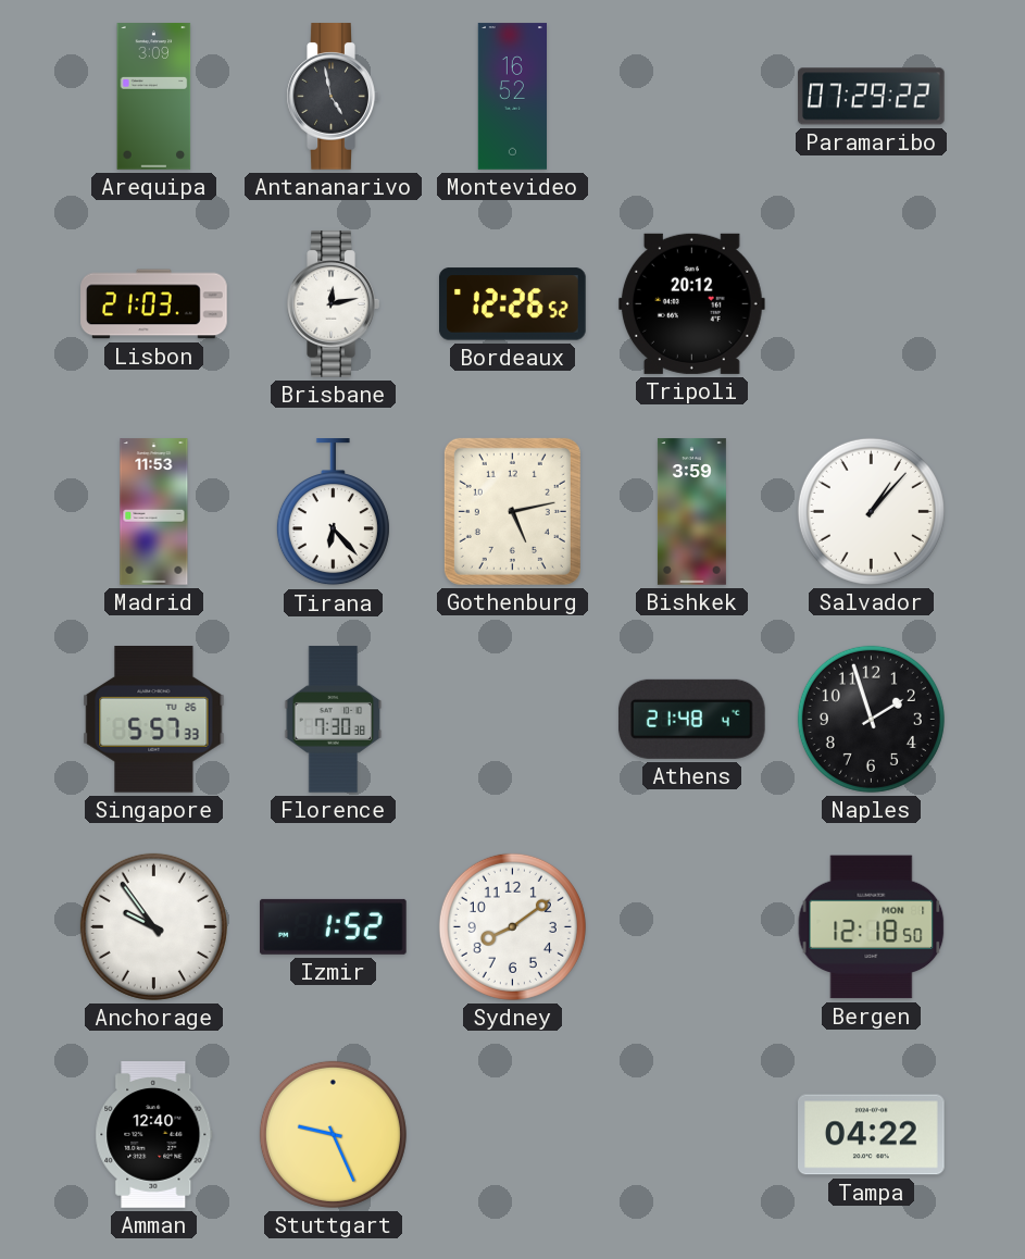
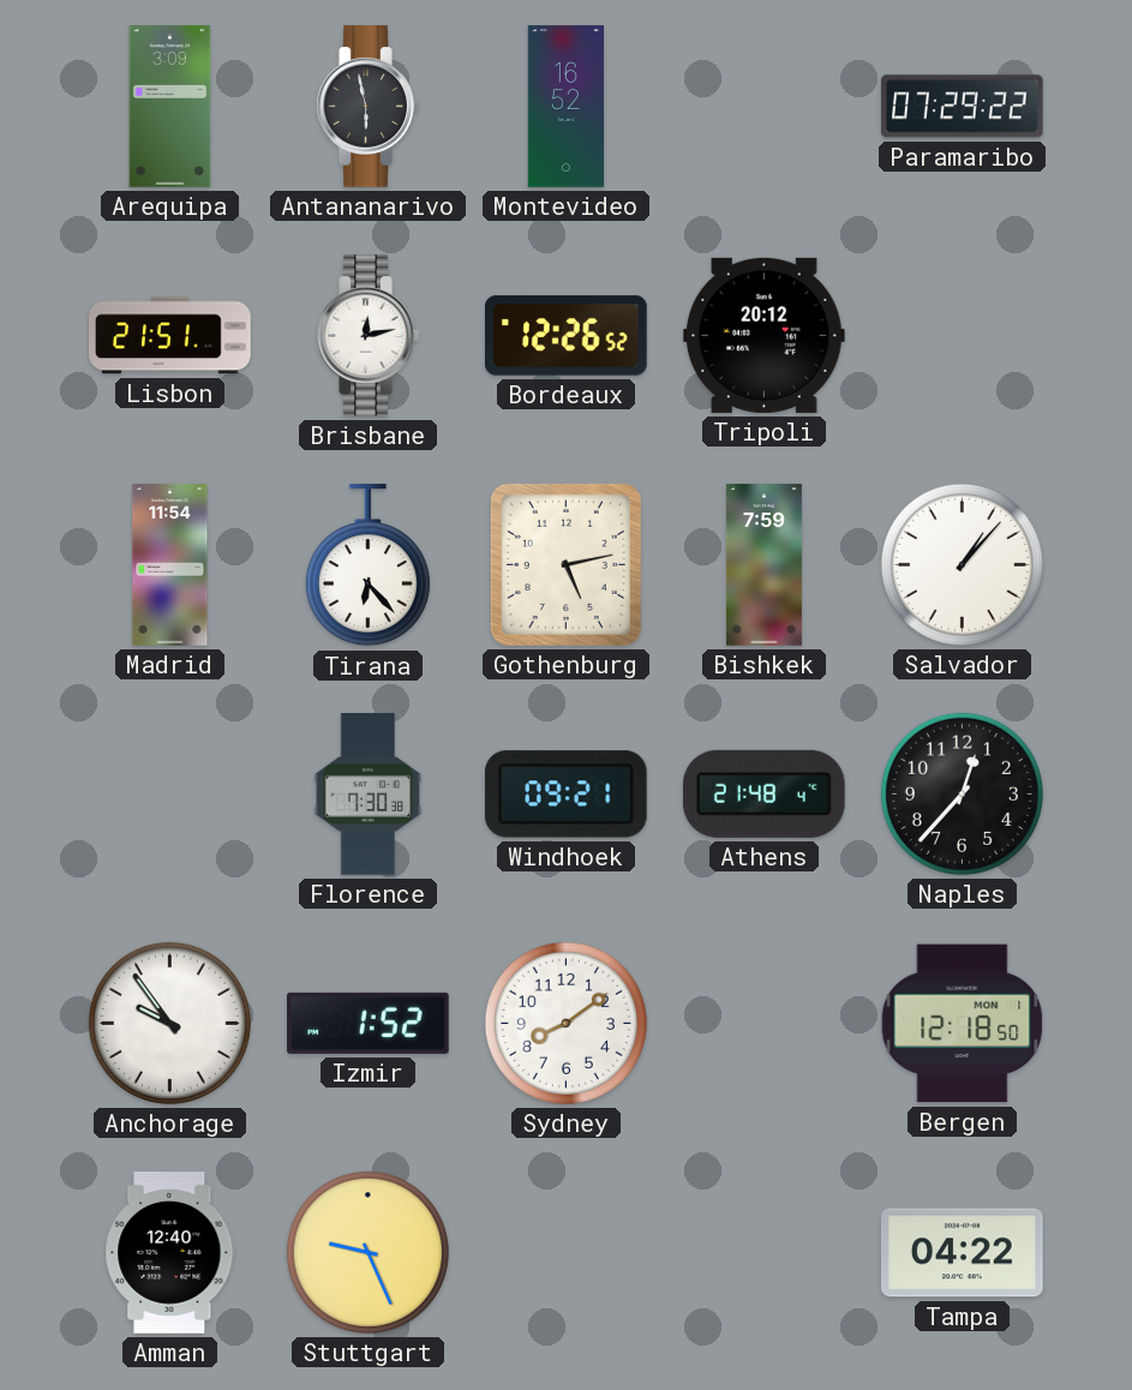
Antananarivo: 4:58 -> 5:58
Lisbon: 21:03 -> 21:51
Madrid: 11:53 -> 11:54
Bishkek: 3:59 -> 7:59
Singapore: 5:57 -> none
Windhoek: none -> 09:21
Naples: 1:57 -> 12:37
